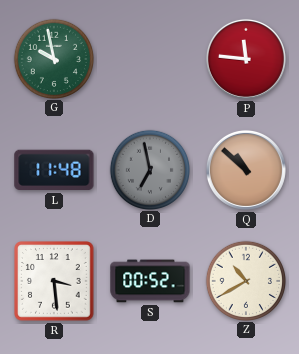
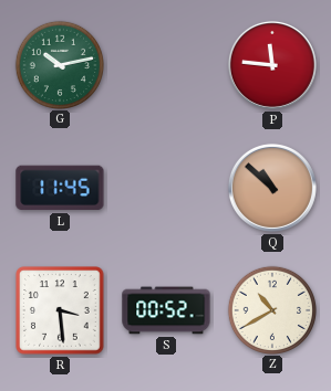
G: 9:58 -> 10:13
L: 11:48 -> 11:45
D: 6:58 -> none
